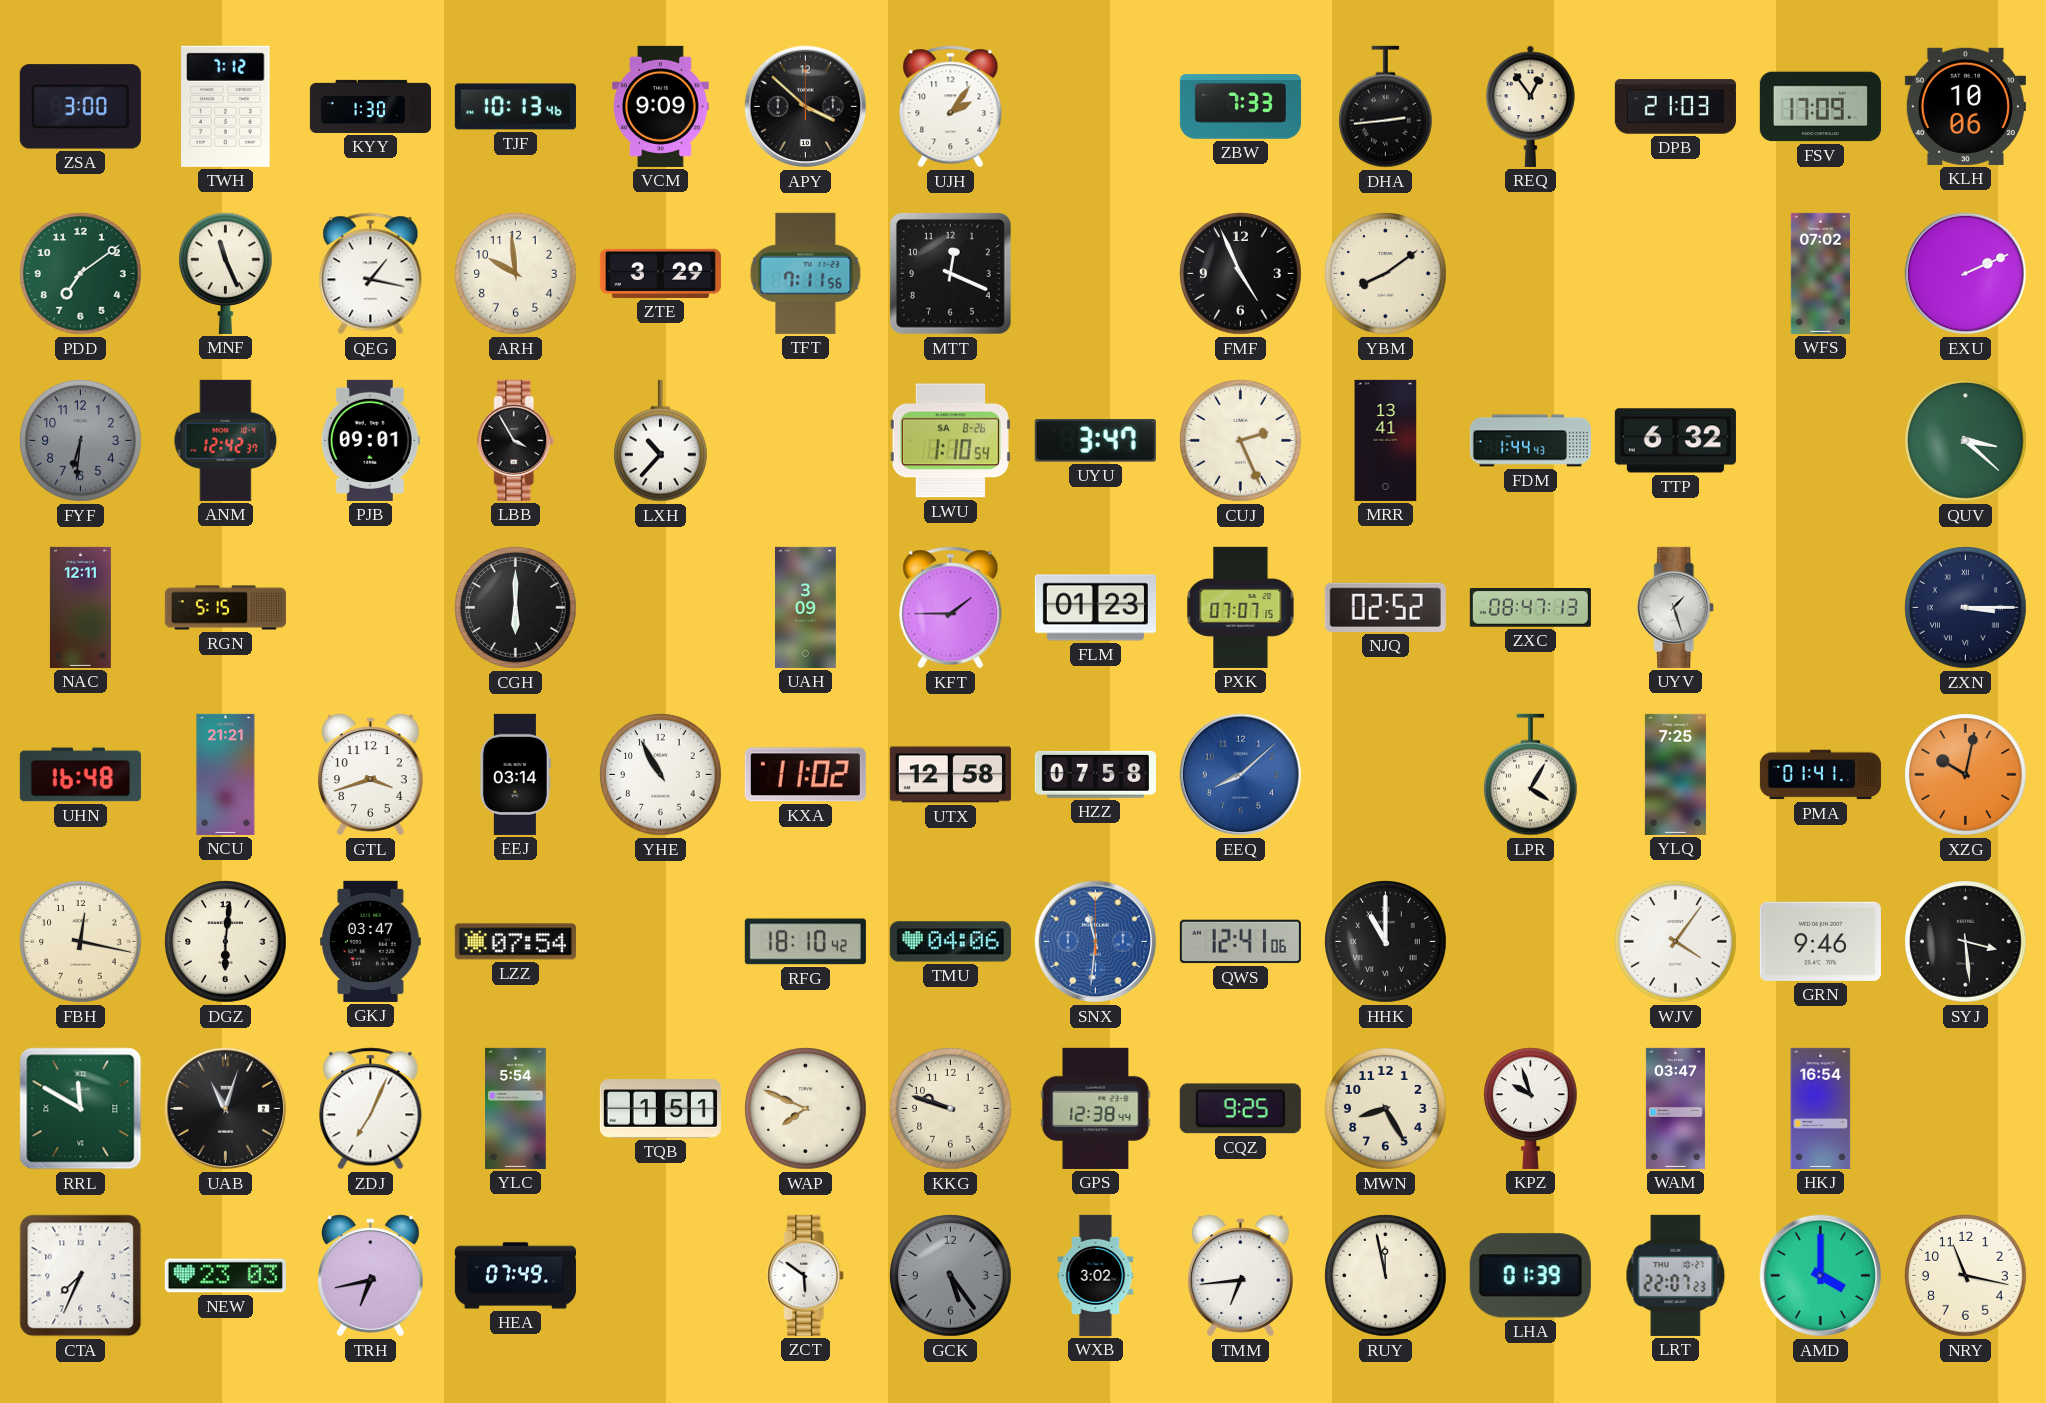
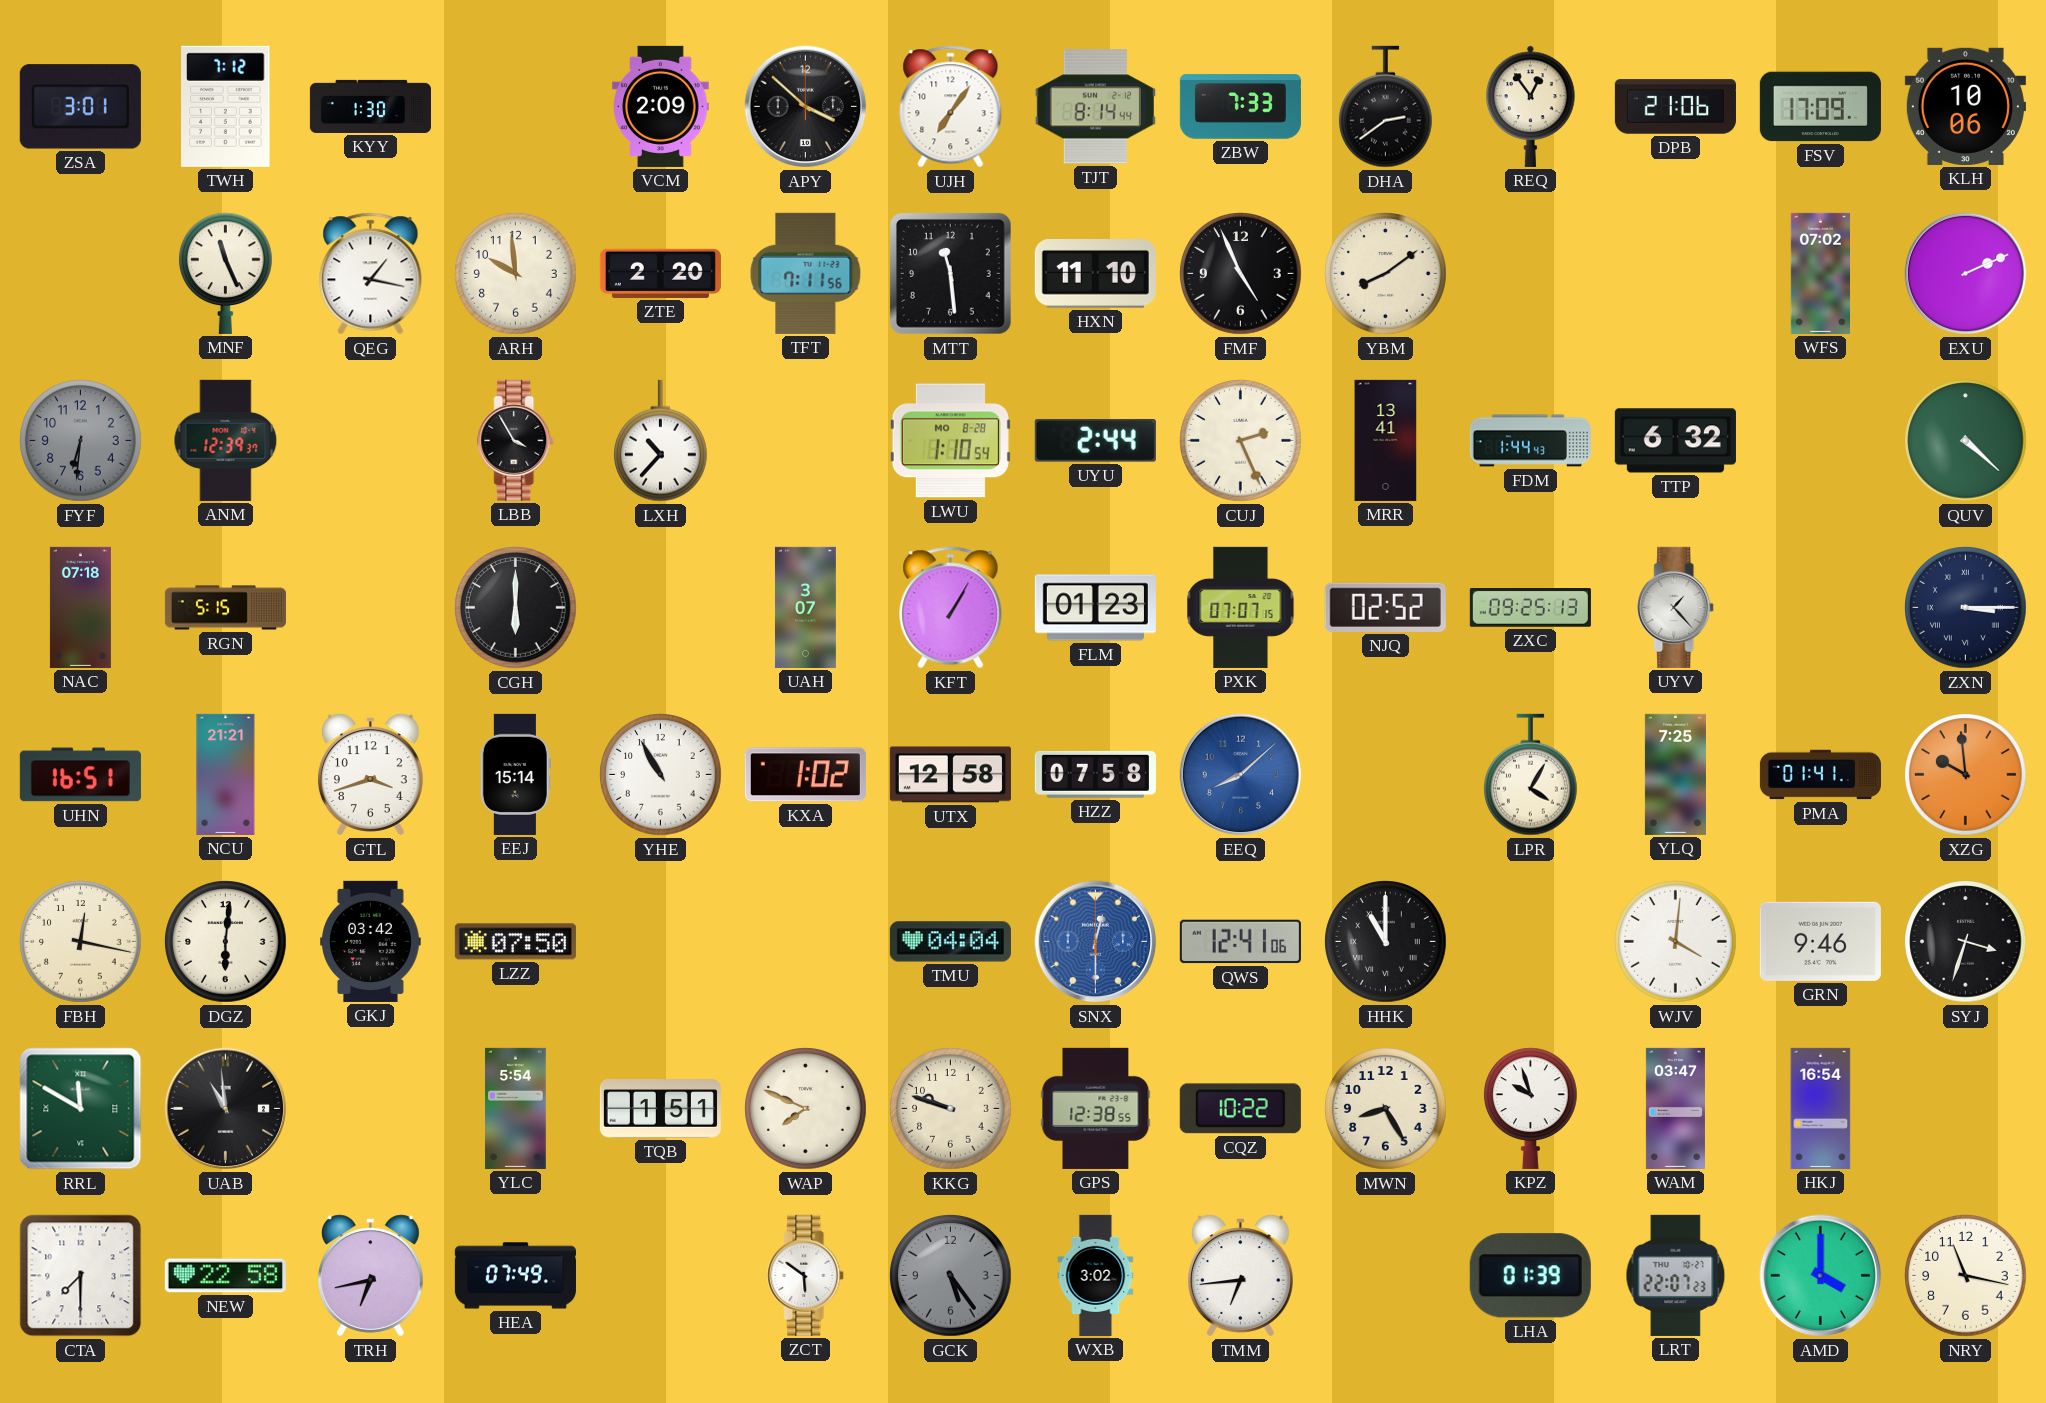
ZSA: 3:00 -> 3:01
TJF: 10:13 -> none
VCM: 9:09 -> 2:09
UJH: 2:06 -> 7:06
TJT: none -> 8:14
DHA: 2:44 -> 2:39
DPB: 21:03 -> 21:06
PDD: 7:09 -> none
ZTE: 3:29 -> 2:20
MTT: 12:19 -> 11:29
HXN: none -> 11:10
ANM: 12:42 -> 12:39
PJB: 09:01 -> none
LWU date: SA 8-26 -> MO 8-28
UYU: 3:47 -> 2:44
QUV: 3:22 -> 4:22
NAC: 12:11 -> 07:18
UAH: 3:09 -> 3:07
KFT: 1:45 -> 1:05
ZXC: 08:47 -> 09:25
UYV: 1:27 -> 1:23
UHN: 16:48 -> 16:51
EEJ: 03:14 -> 15:14
KXA: 11:02 -> 1:02
XZG: 10:02 -> 9:59
GKJ: 03:47 -> 03:42
LZZ: 07:54 -> 07:50
RFG: 18:10 -> none
TMU: 04:06 -> 04:04
SNX: 11:31 -> 12:30
WJV: 4:06 -> 4:01
SYJ: 3:29 -> 3:33
UAB: 11:03 -> 10:59
ZDJ: 7:04 -> none
GPS: 12:38:44 -> 12:38:55
CQZ: 9:25 -> 10:22
CTA: 7:34 -> 7:30
NEW: 23:03 -> 22:58
RUY: 11:58 -> none
